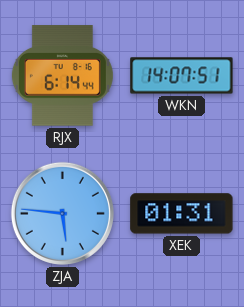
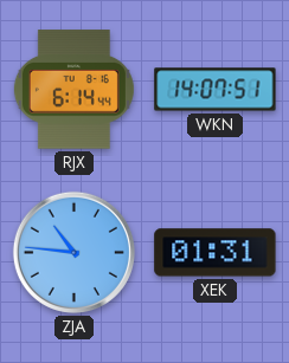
ZJA: 5:46 -> 10:46
